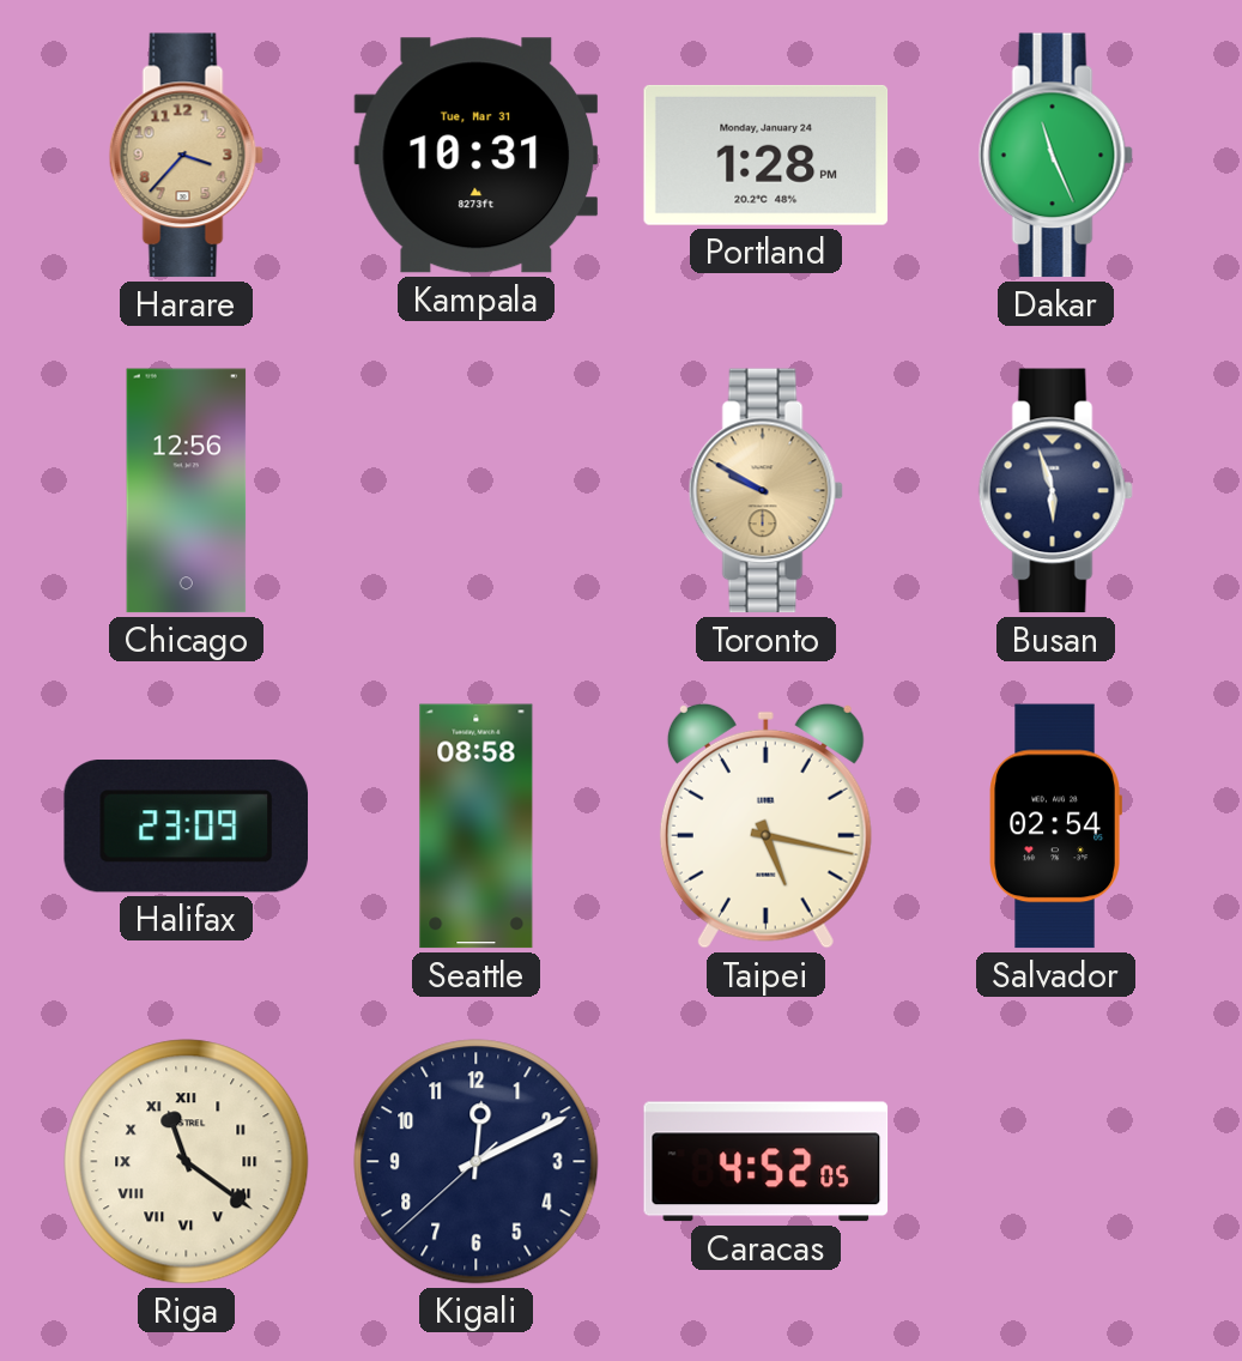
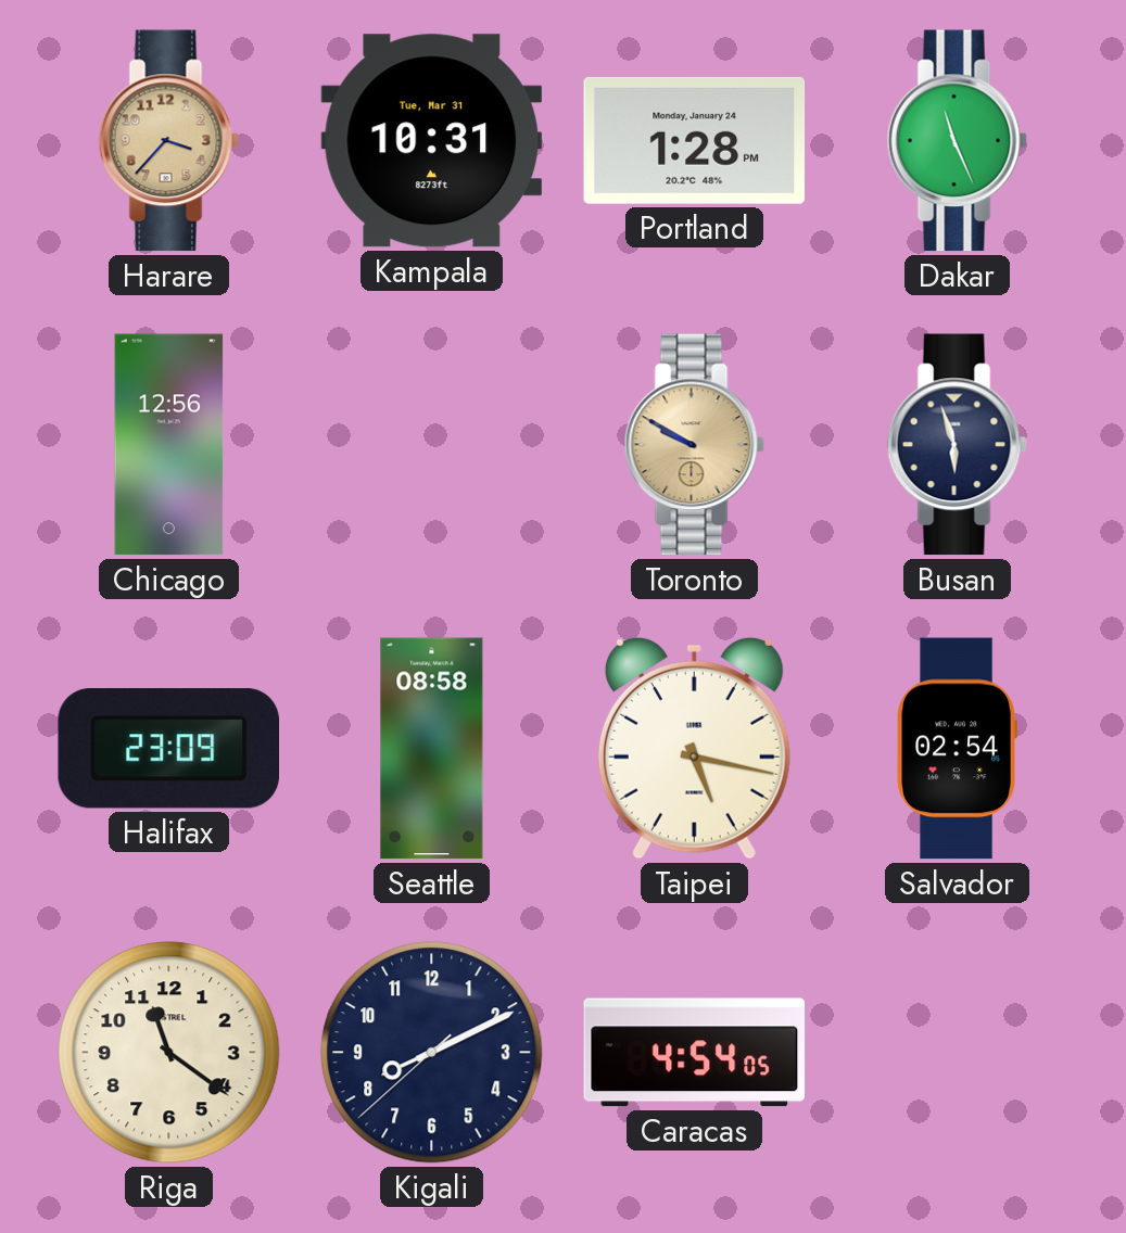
Riga numerals: Roman -> Arabic
Kigali: 12:10 -> 8:10
Caracas: 4:52 -> 4:54
